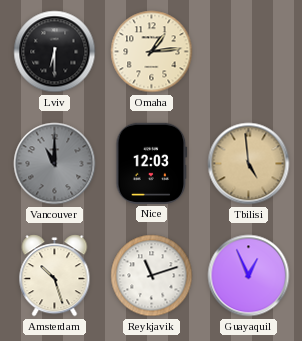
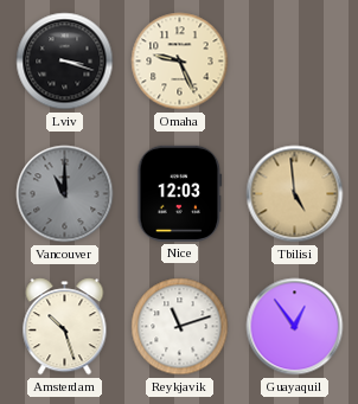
Lviv: 6:30 -> 3:18
Omaha: 1:14 -> 9:26
Guayaquil: 12:56 -> 12:54
